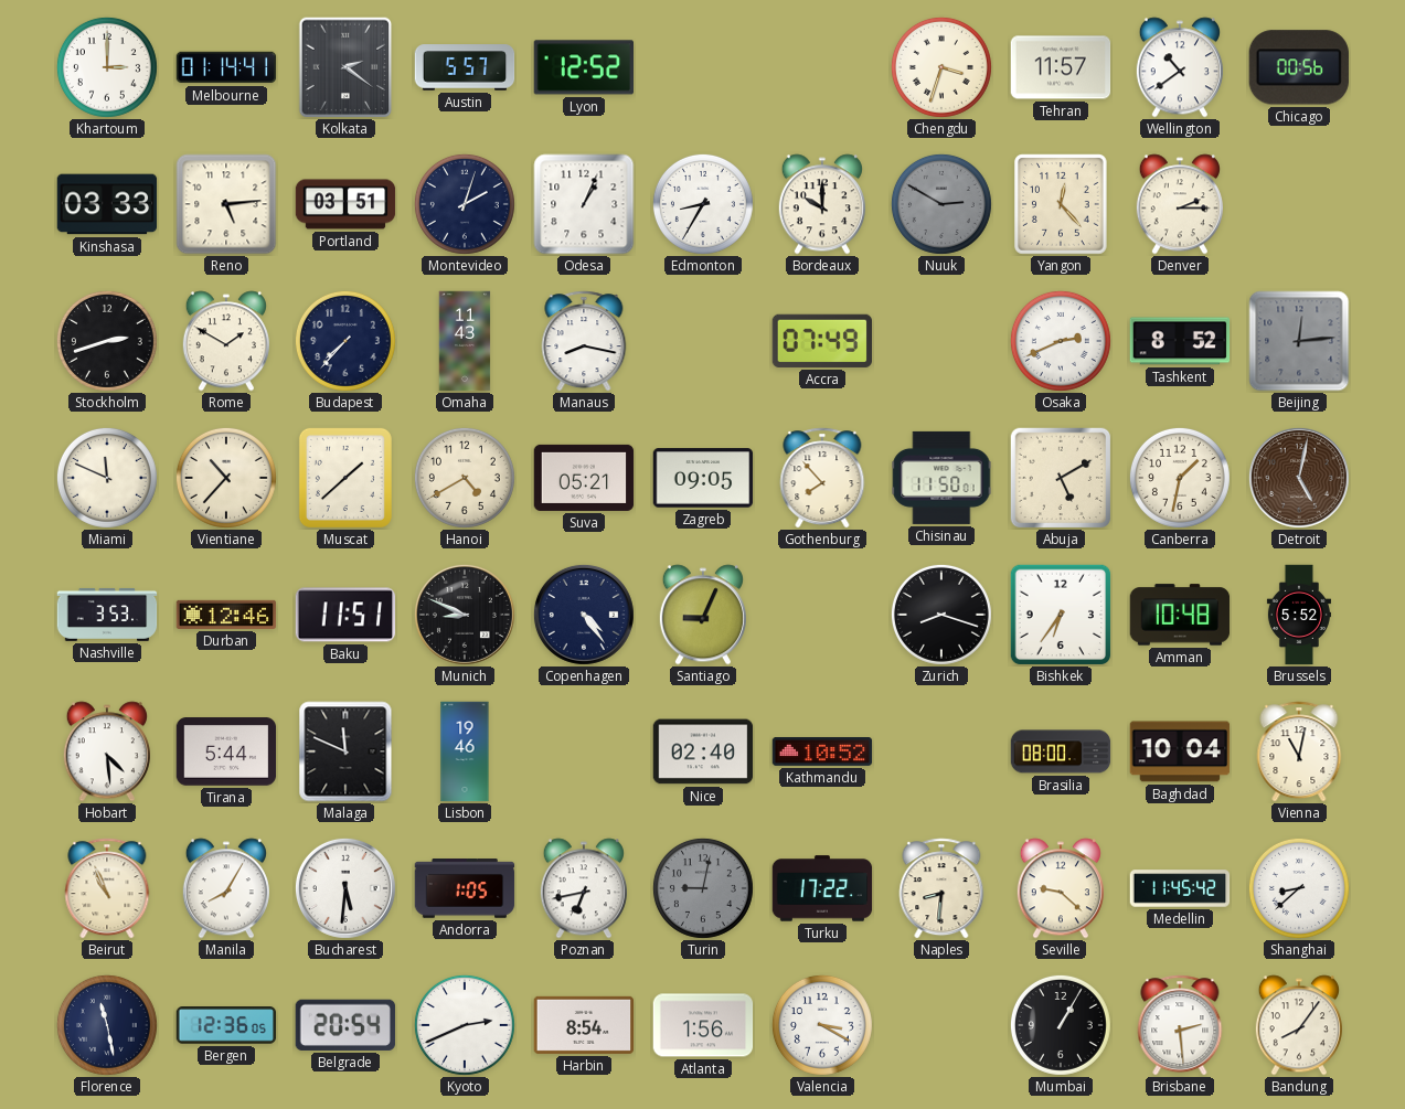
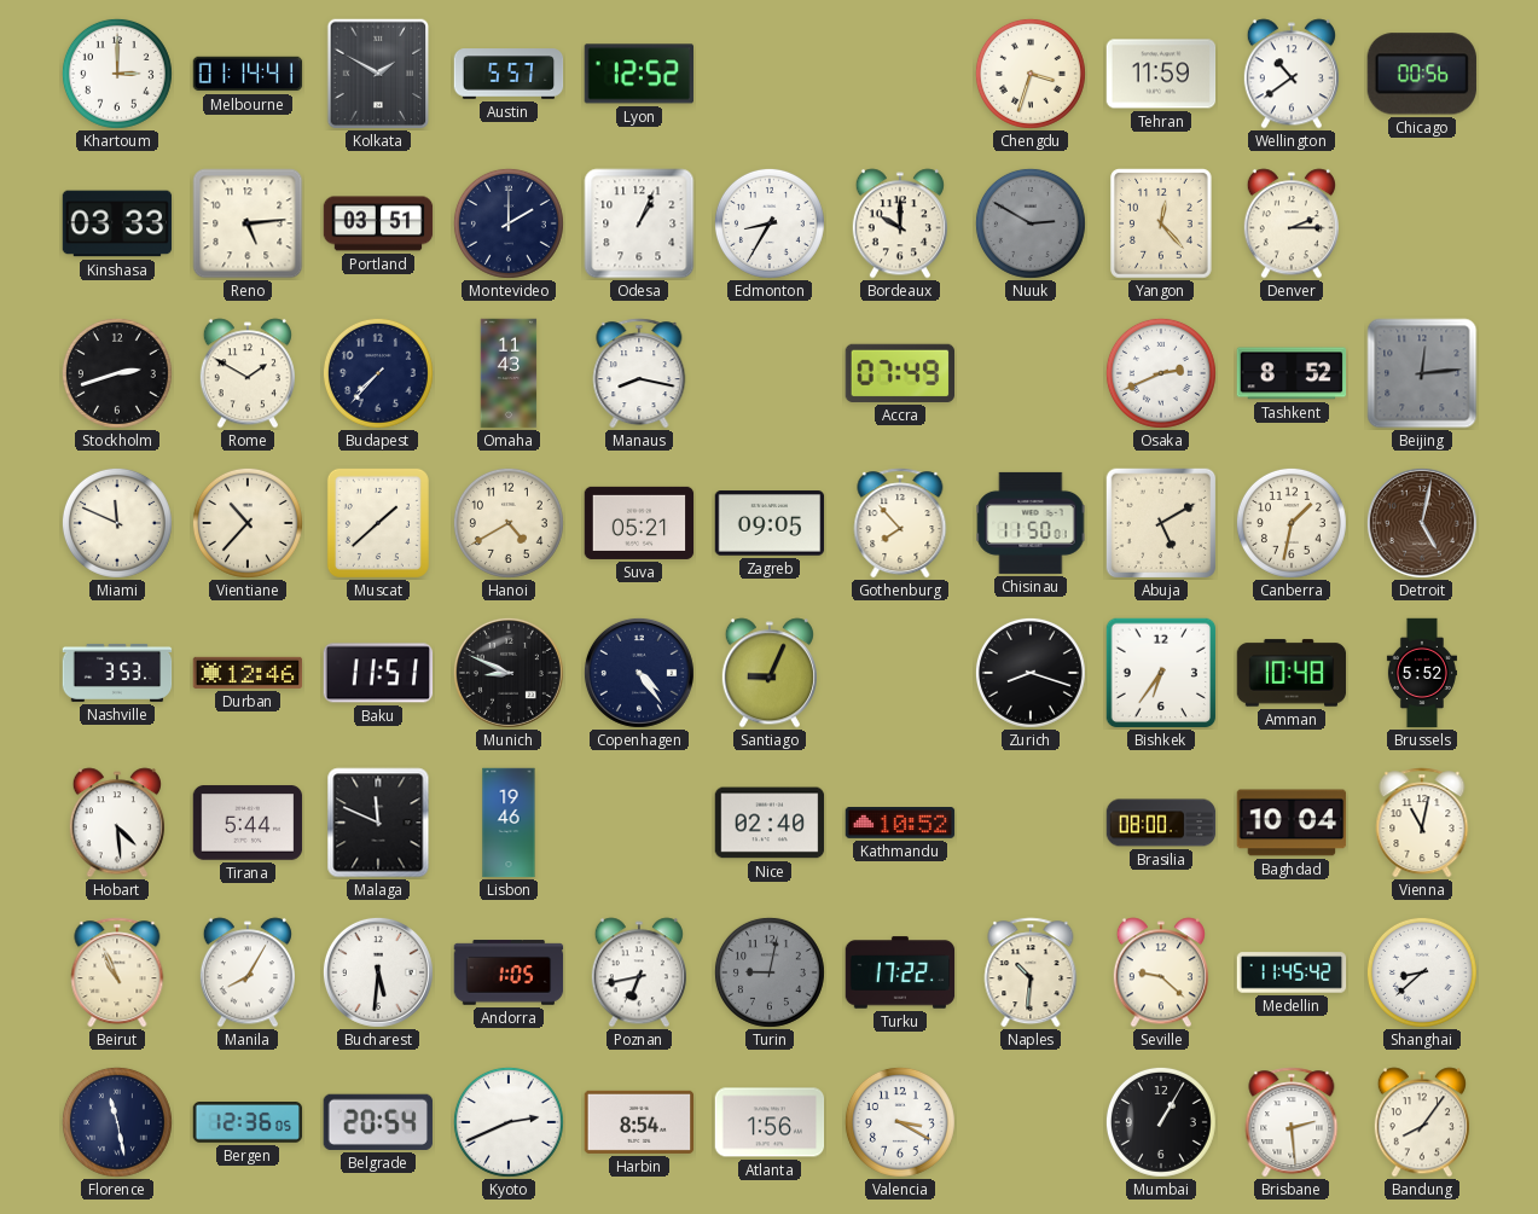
Kolkata: 2:21 -> 1:50
Tehran: 11:57 -> 11:59
Montevideo: 2:03 -> 2:00
Naples: 8:31 -> 10:31
